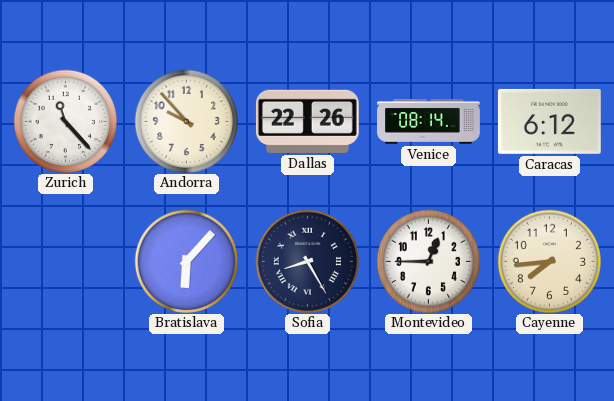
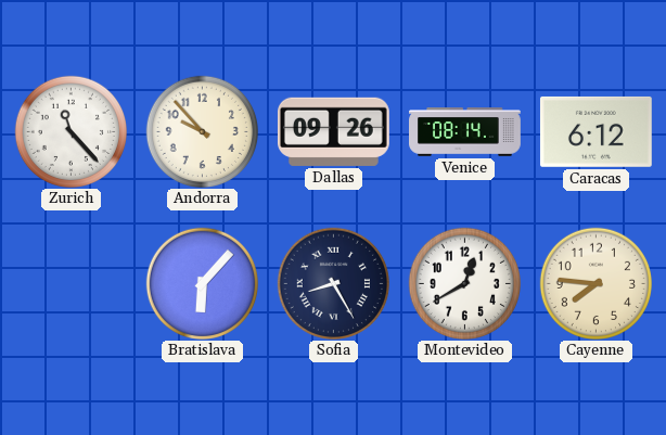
Dallas: 22:26 -> 09:26
Montevideo: 12:45 -> 12:40
Cayenne: 7:44 -> 7:46
